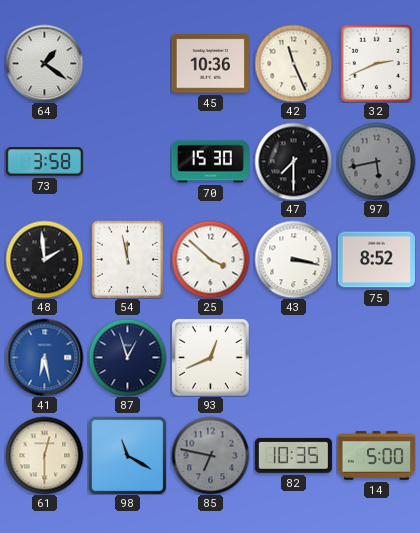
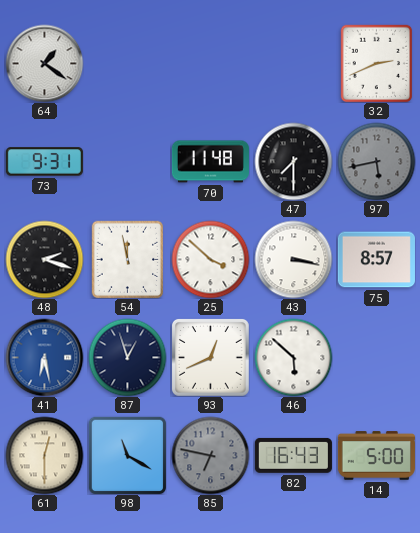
45: 10:36 -> none
42: 11:26 -> none
73: 3:58 -> 9:31
70: 15:30 -> 11:48
48: 1:59 -> 2:18
75: 8:52 -> 8:57
46: none -> 5:52
82: 10:35 -> 16:43
